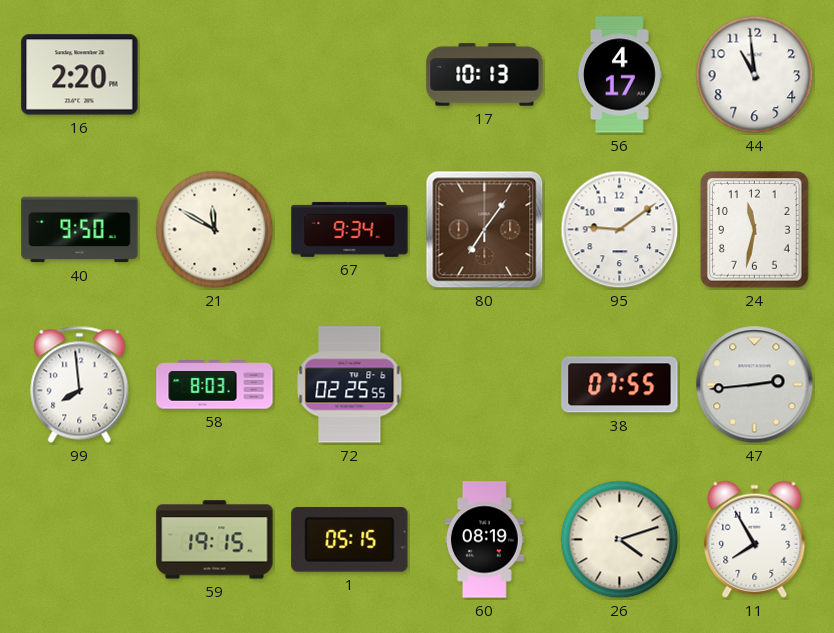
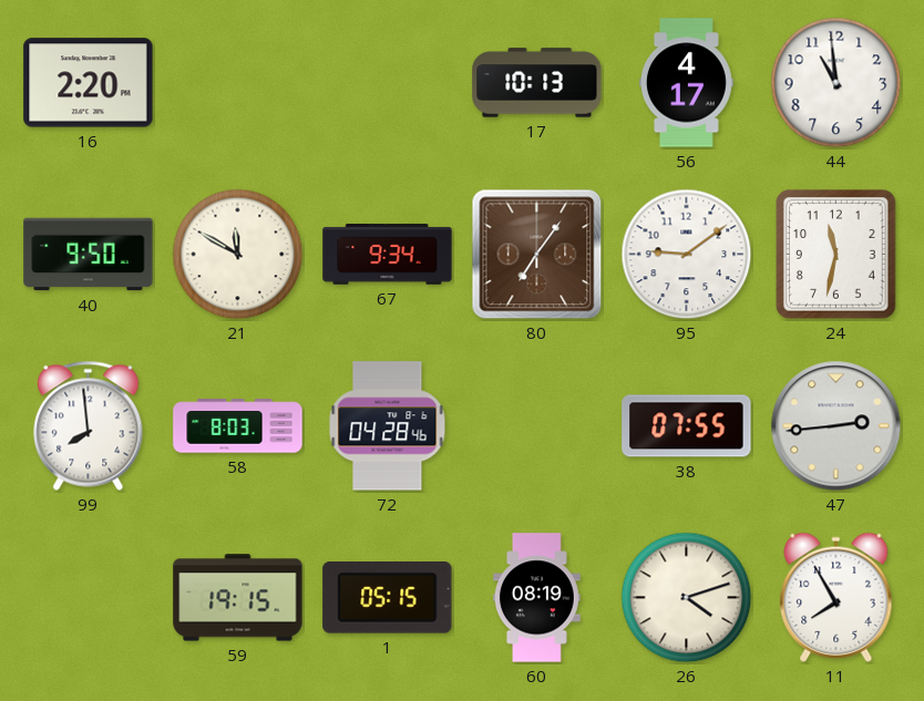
72: 02:25 -> 04:28
